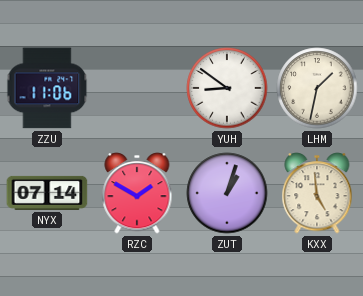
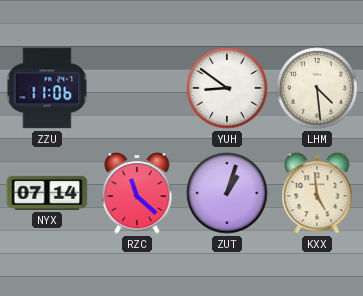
LHM: 1:32 -> 4:29
RZC: 1:50 -> 11:22
